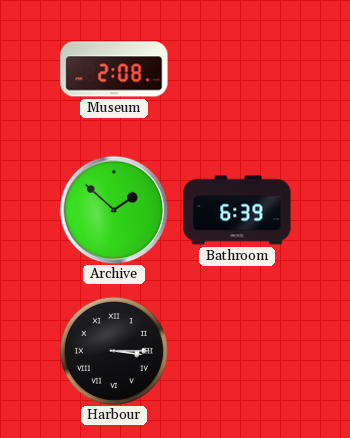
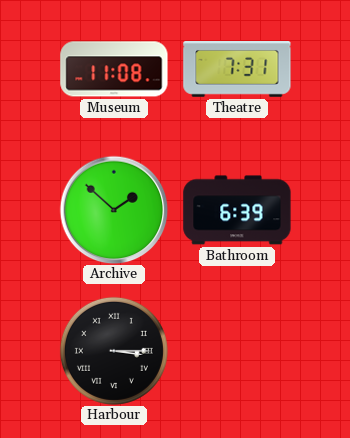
Museum: 2:08 -> 11:08
Theatre: none -> 7:31
